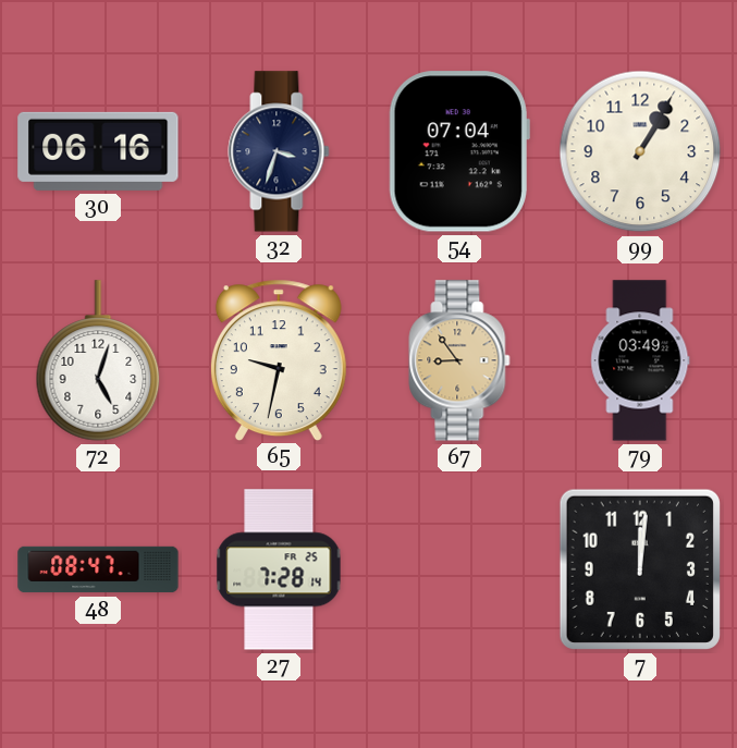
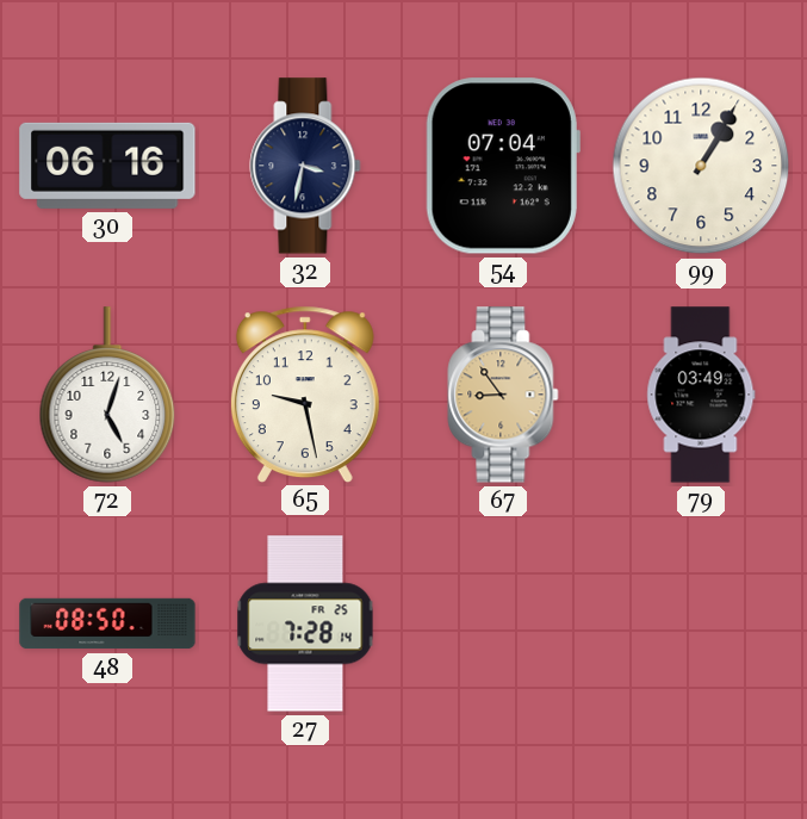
32: 3:33 -> 3:32
65: 9:32 -> 9:28
48: 08:47 -> 08:50
7: 12:01 -> none
